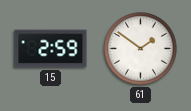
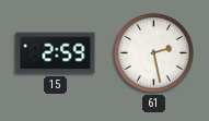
61: 1:51 -> 2:28
